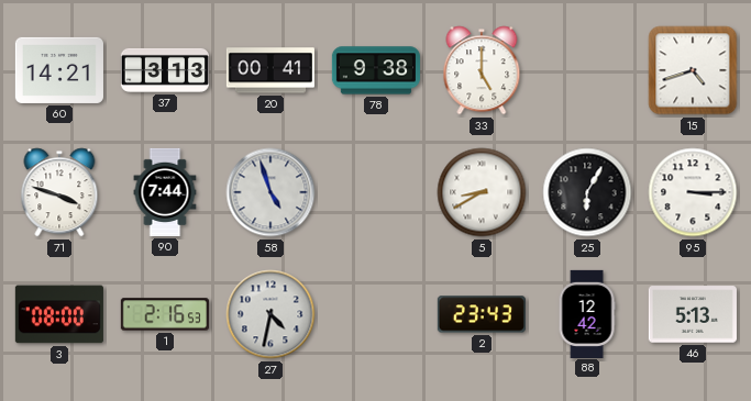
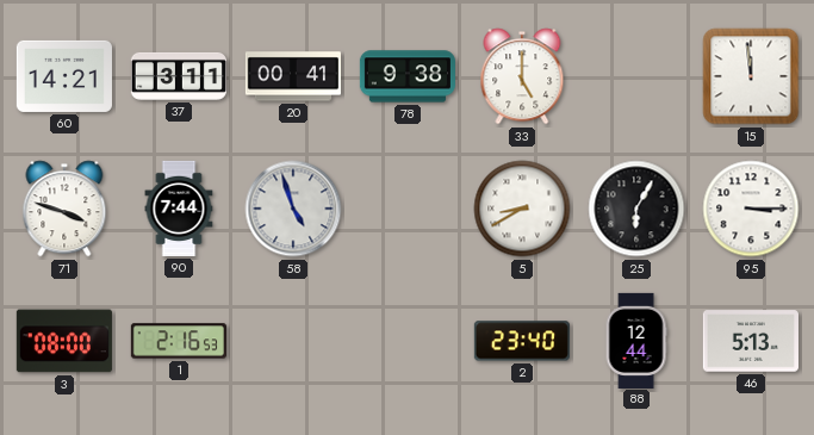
37: 3:13 -> 3:11
15: 4:42 -> 11:59
27: 4:32 -> none
2: 23:43 -> 23:40
88: 12:42 -> 12:44
